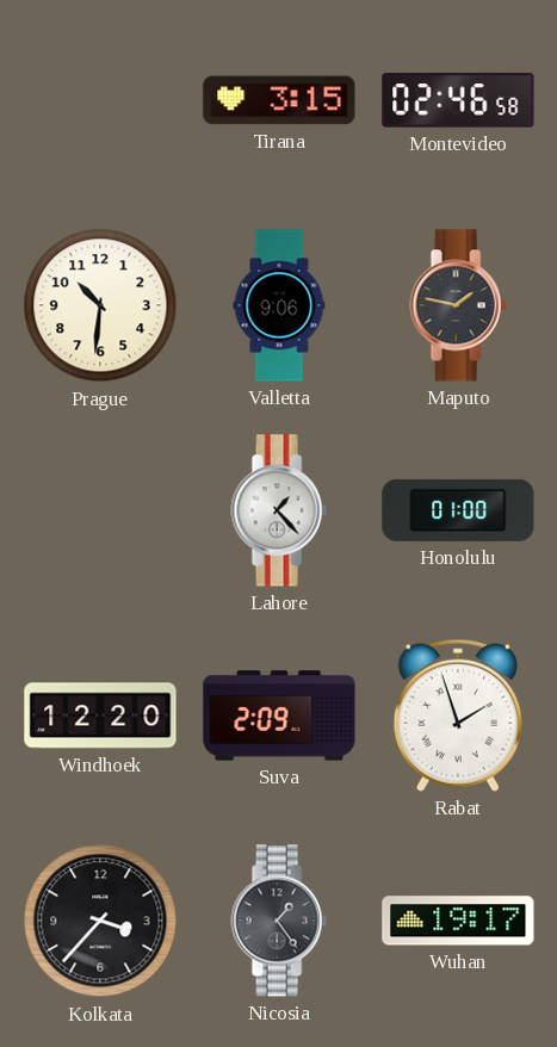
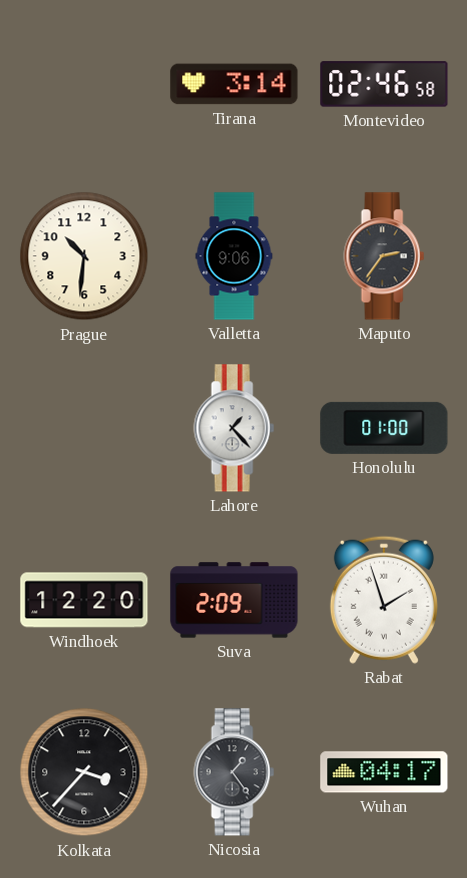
Tirana: 3:15 -> 3:14
Maputo: 1:47 -> 2:36
Wuhan: 19:17 -> 04:17
